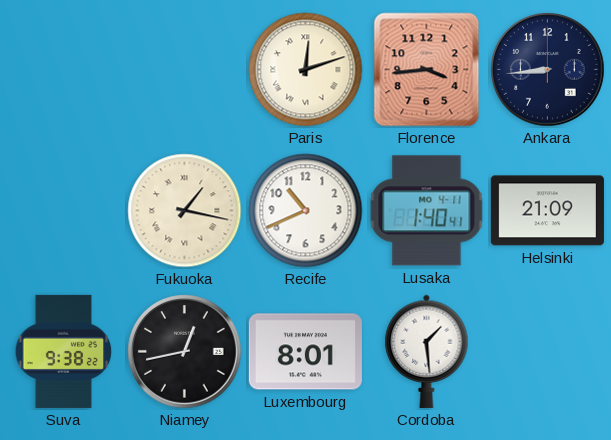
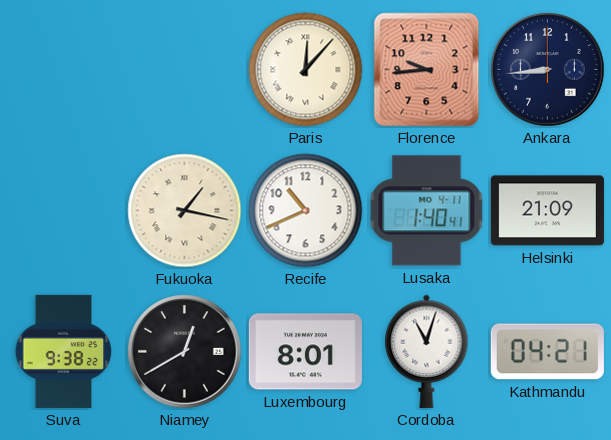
Paris: 12:12 -> 12:07
Florence: 3:44 -> 9:44
Niamey: 12:43 -> 12:40
Cordoba: 1:29 -> 11:03
Kathmandu: none -> 04:21
